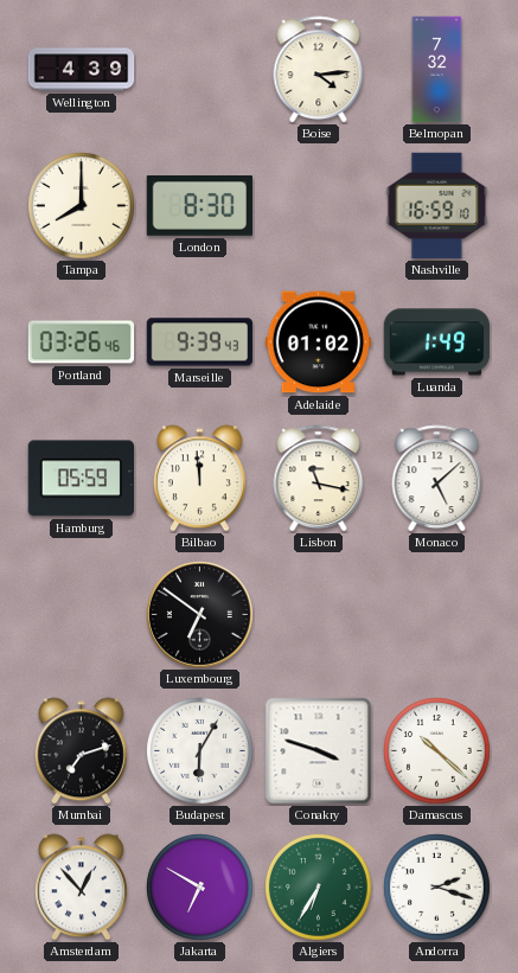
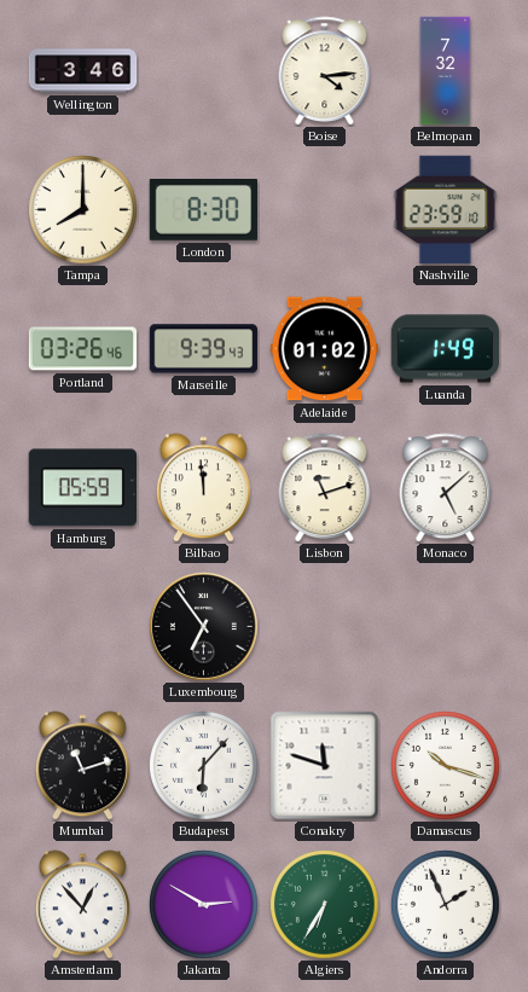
Wellington: 4:39 -> 3:46
Nashville: 16:59 -> 23:59
Lisbon: 11:17 -> 11:12
Luxembourg: 6:51 -> 6:54
Mumbai: 7:12 -> 11:12
Budapest: 6:05 -> 6:07
Conakry: 3:48 -> 11:48
Damascus: 10:22 -> 10:18
Jakarta: 6:50 -> 2:50
Andorra: 2:18 -> 1:56
